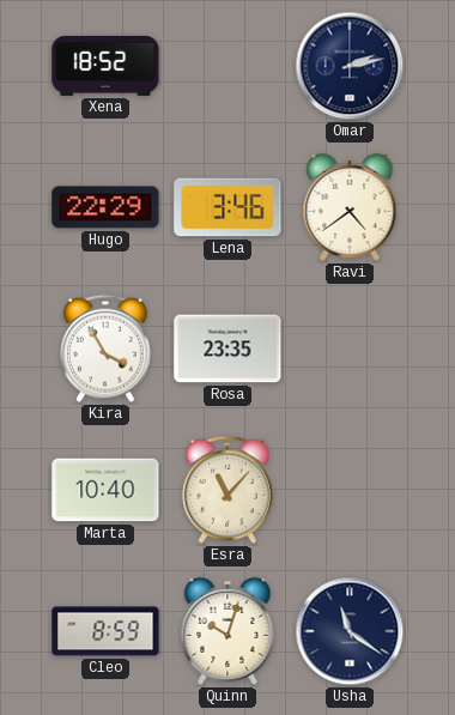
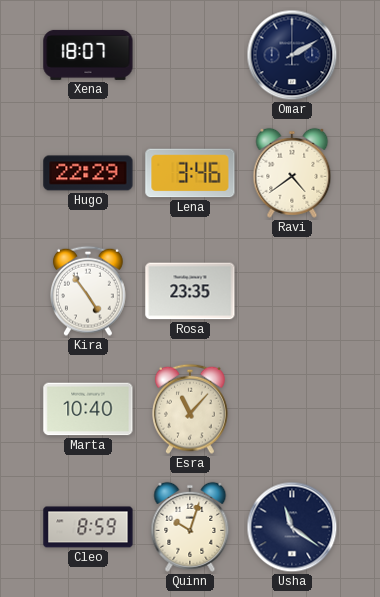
Xena: 18:52 -> 18:07
Omar: 2:13 -> 2:10
Kira: 3:55 -> 4:54
